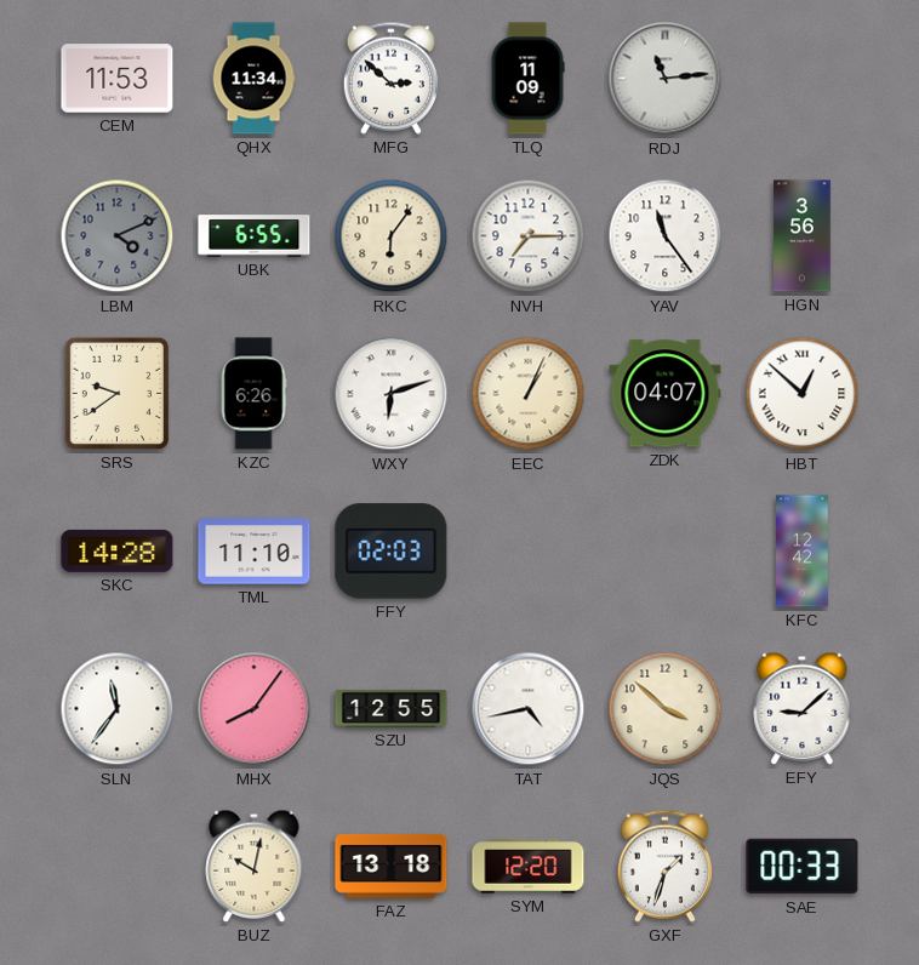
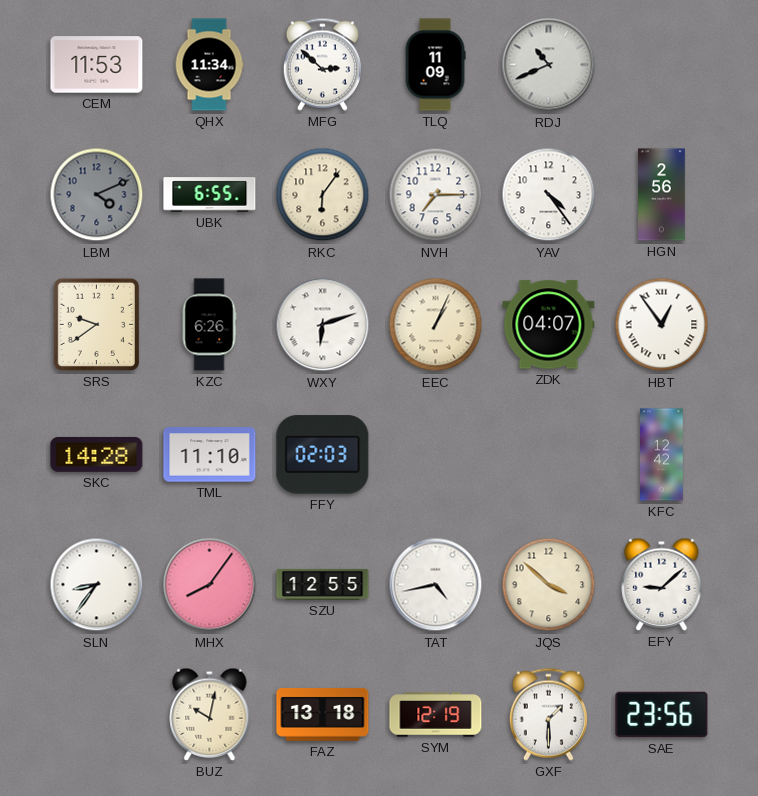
RDJ: 11:14 -> 10:41
YAV: 11:24 -> 4:24
HGN: 3:56 -> 2:56
HBT: 12:52 -> 12:54
SLN: 11:36 -> 8:36
SYM: 12:20 -> 12:19
GXF: 1:33 -> 1:30
SAE: 00:33 -> 23:56
